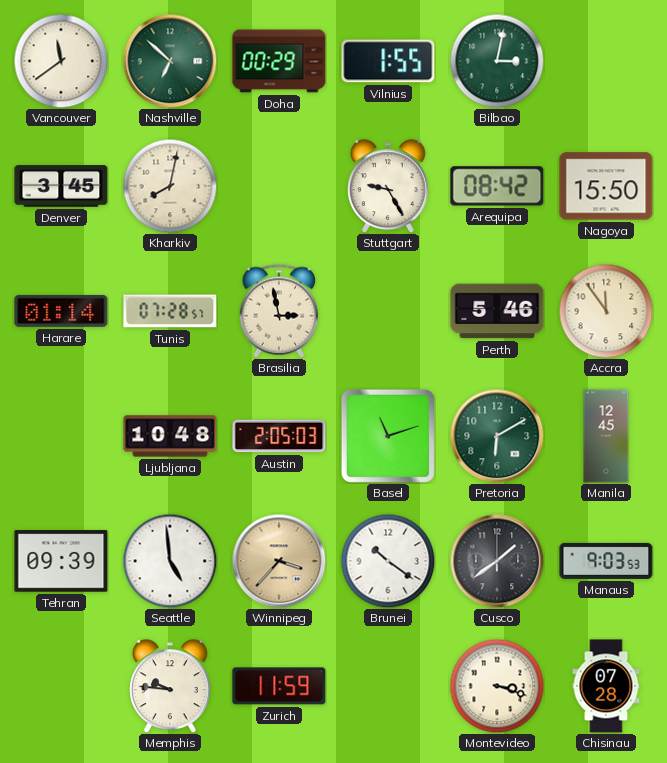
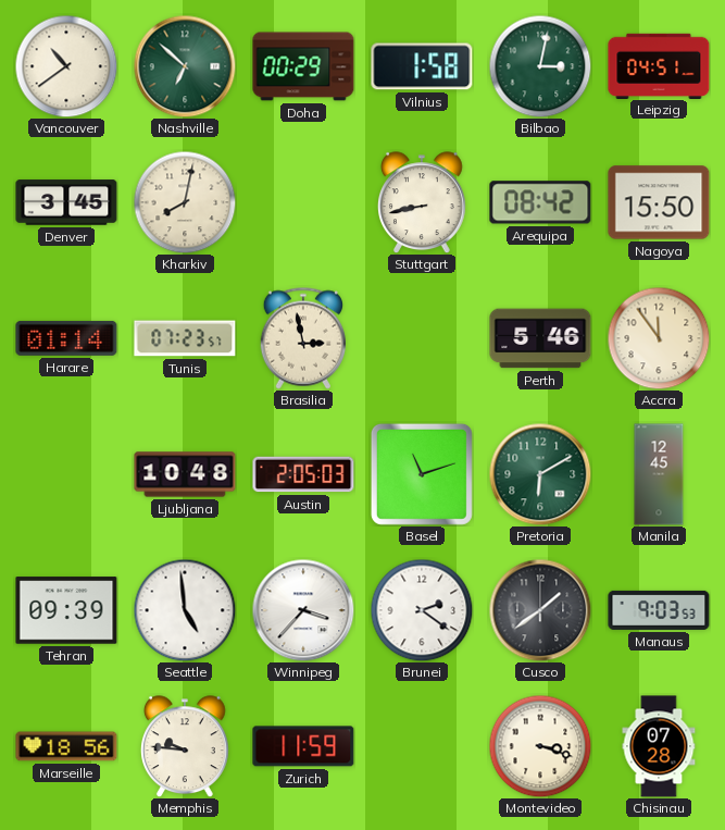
Vancouver: 11:39 -> 10:39
Vilnius: 1:55 -> 1:58
Leipzig: none -> 04:51
Stuttgart: 9:25 -> 8:43
Tunis: 07:28 -> 07:23
Winnipeg dial: champagne -> white
Brunei: 10:21 -> 2:21
Marseille: none -> 18:56
